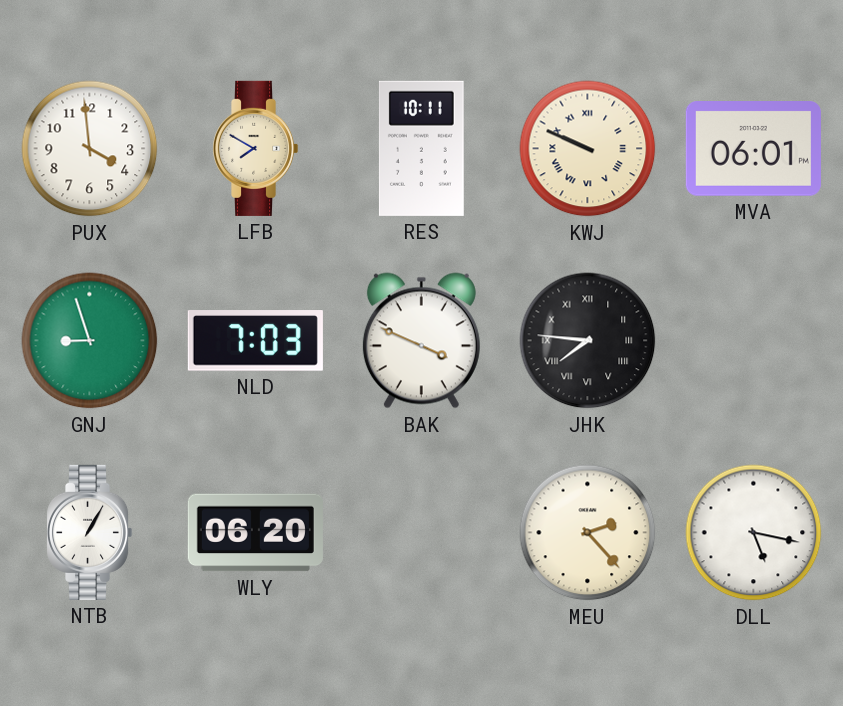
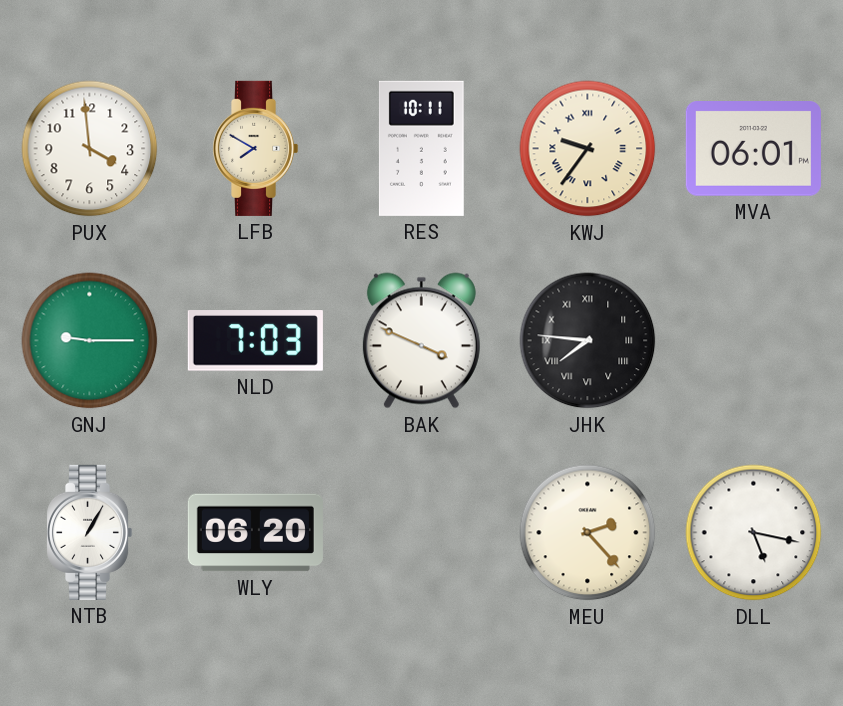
KWJ: 9:49 -> 9:36
GNJ: 8:57 -> 9:15
